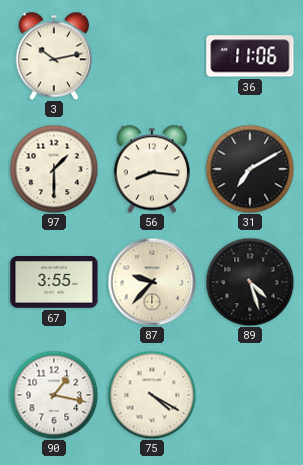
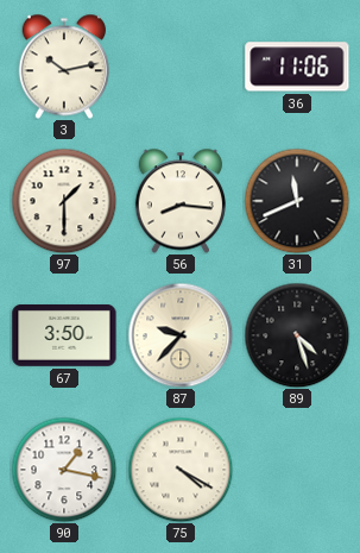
31: 7:10 -> 11:41
67: 3:55 -> 3:50
